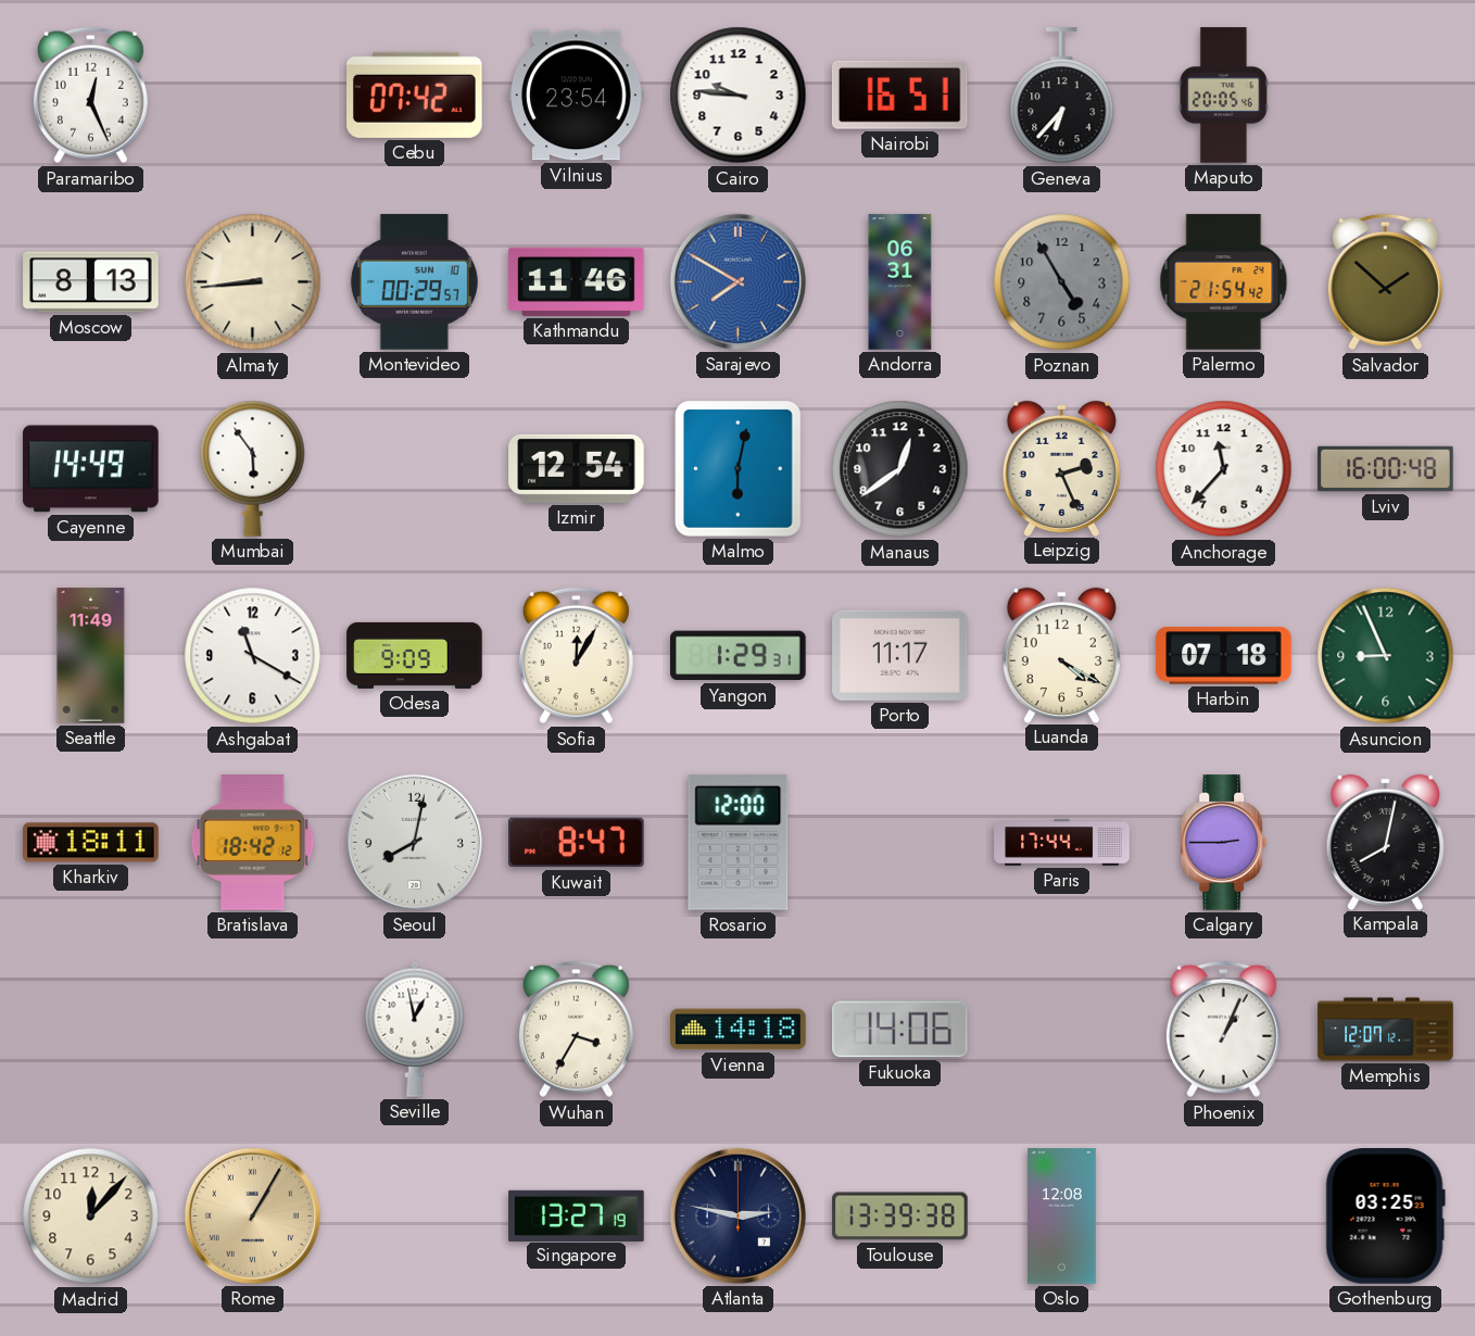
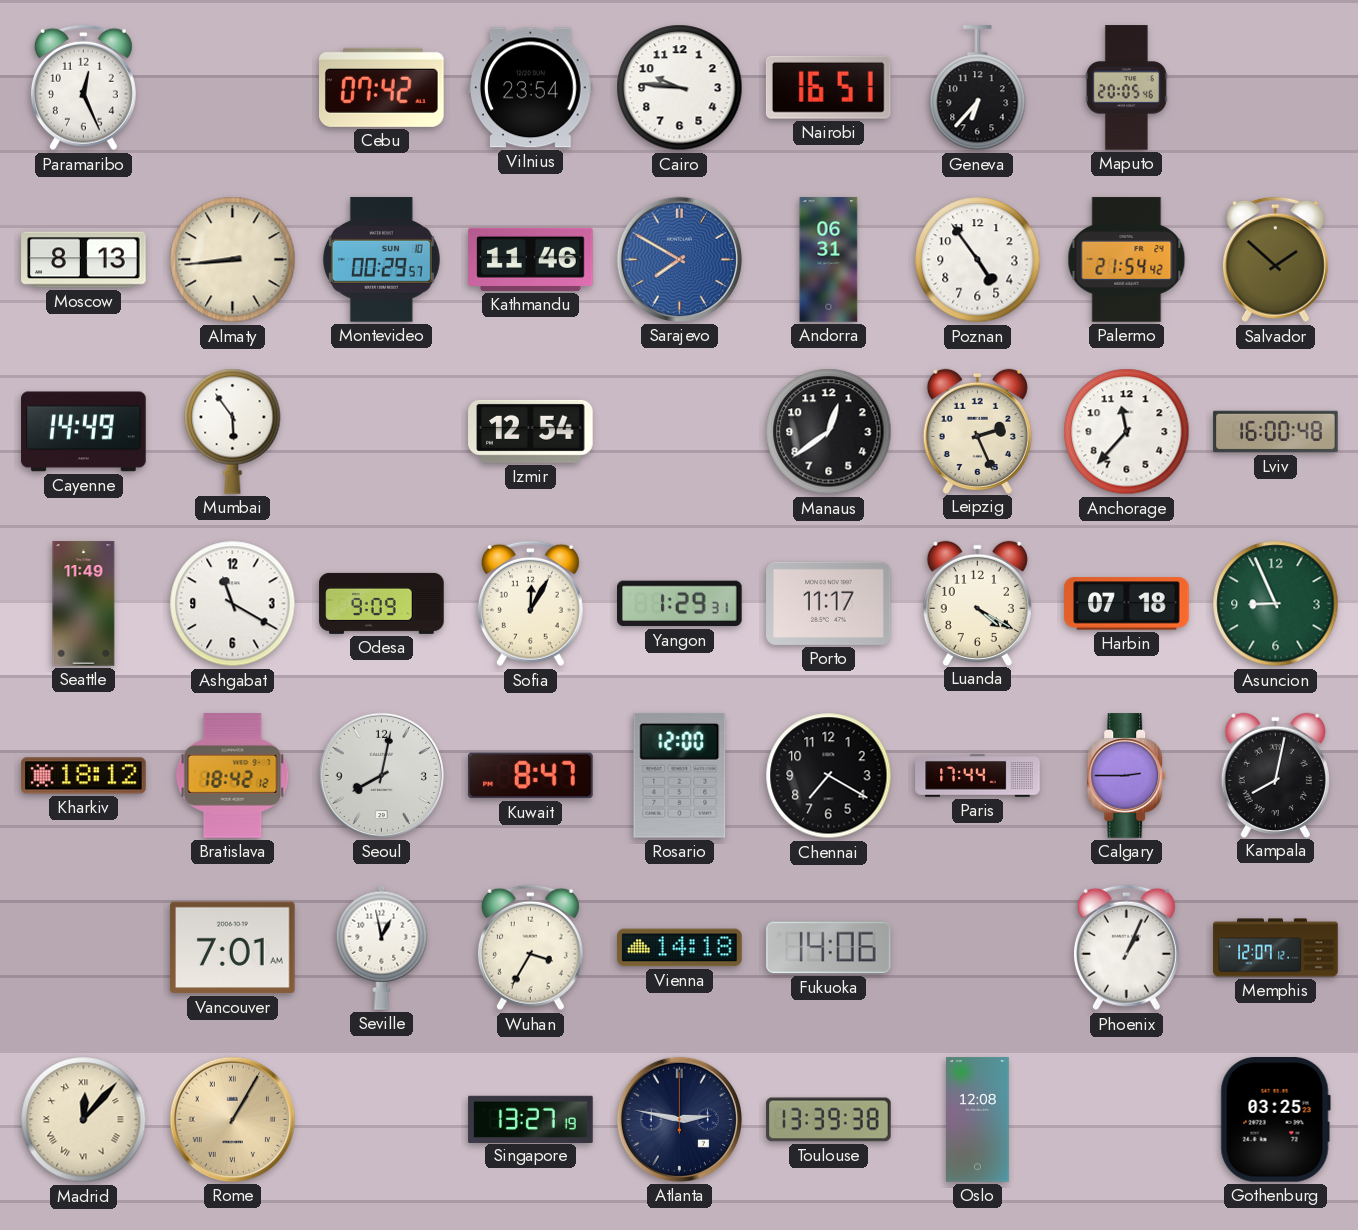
Poznan: 4:55 -> 4:54
Poznan dial: grey -> white
Malmo: 6:02 -> none
Kharkiv: 18:11 -> 18:12
Chennai: none -> 7:20
Vancouver: none -> 7:01
Madrid numerals: Arabic -> Roman
